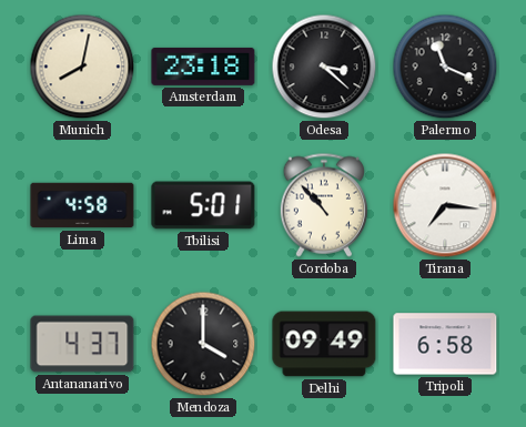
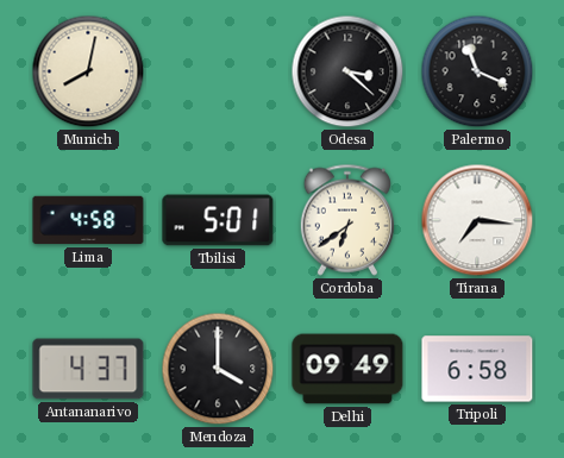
Amsterdam: 23:18 -> none
Cordoba: 10:53 -> 6:39
